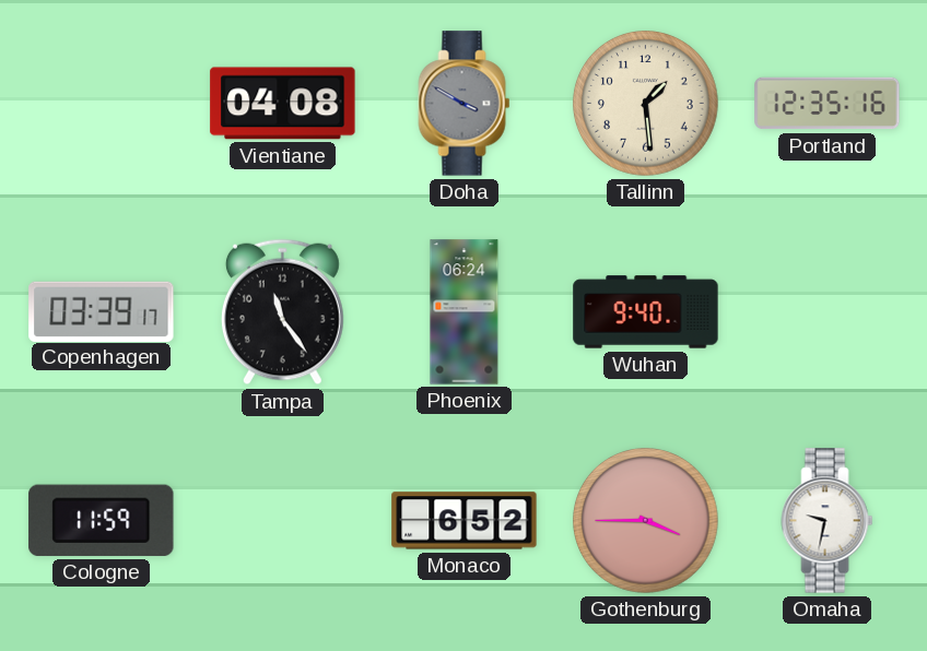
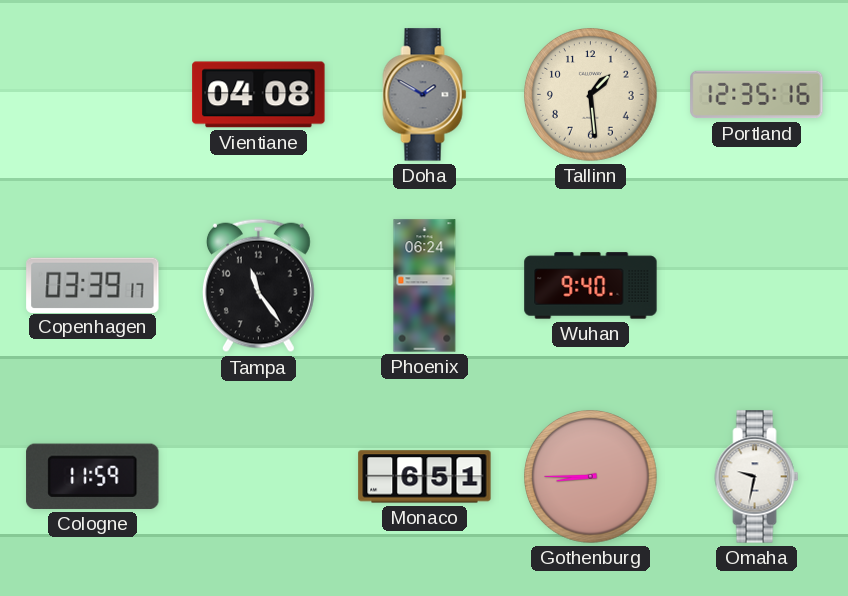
Doha: 3:50 -> 1:50
Monaco: 6:52 -> 6:51
Gothenburg: 3:45 -> 8:45
